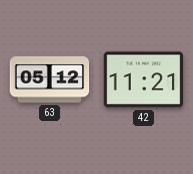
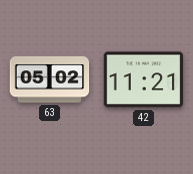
63: 05:12 -> 05:02
